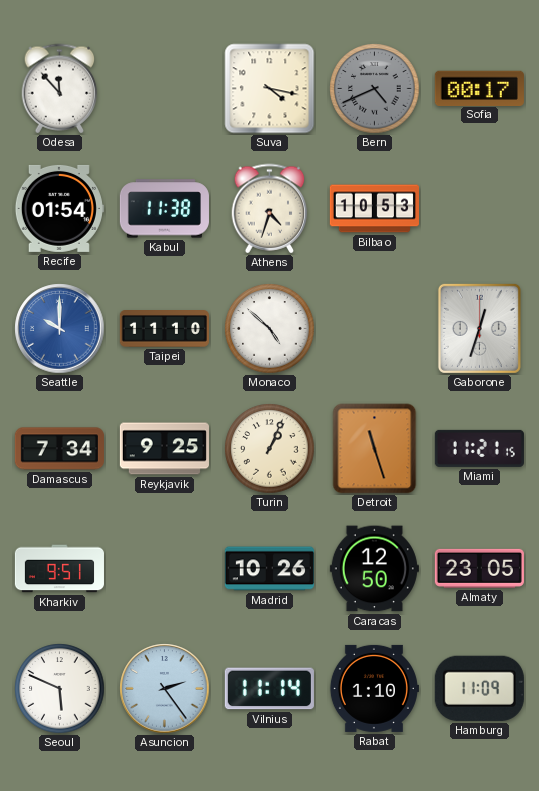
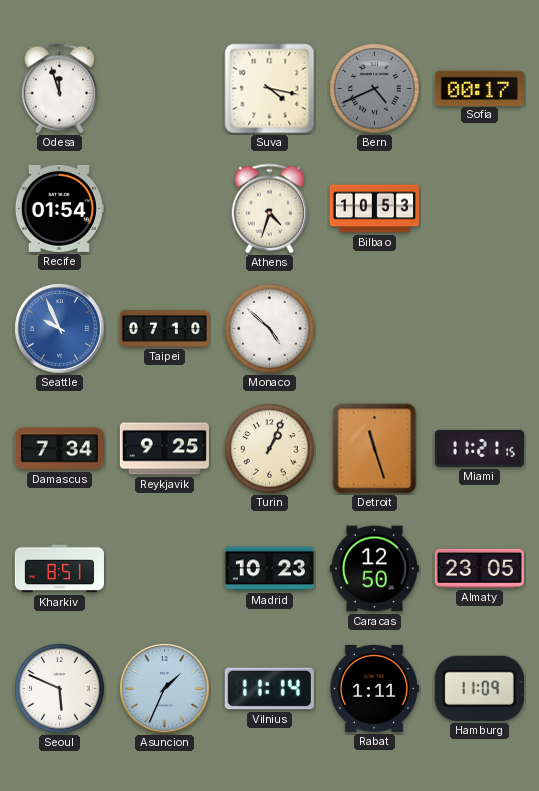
Odesa: 11:53 -> 11:57
Kabul: 11:38 -> none
Seattle: 10:00 -> 9:56
Taipei: 11:10 -> 07:10
Gaborone: 12:33 -> none
Kharkiv: 9:51 -> 8:51
Madrid: 10:26 -> 10:23
Asuncion: 2:24 -> 1:34
Rabat: 1:10 -> 1:11
